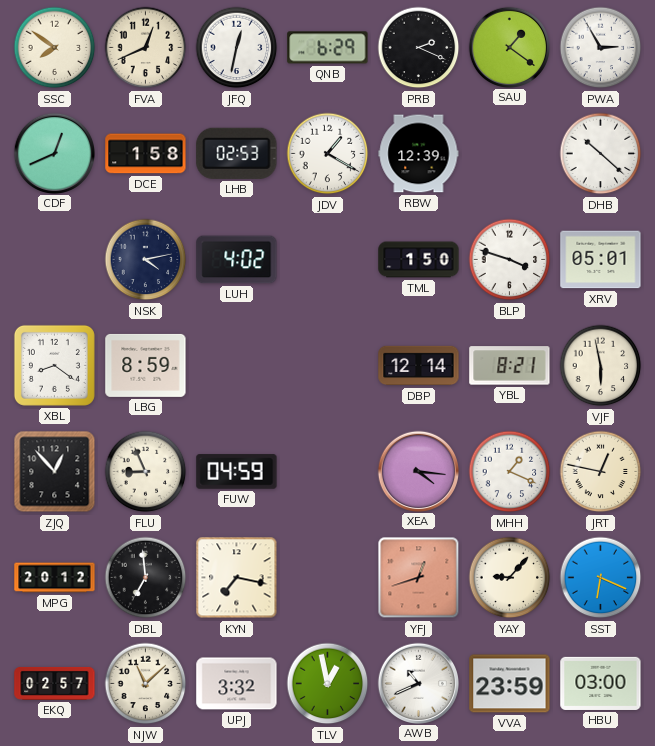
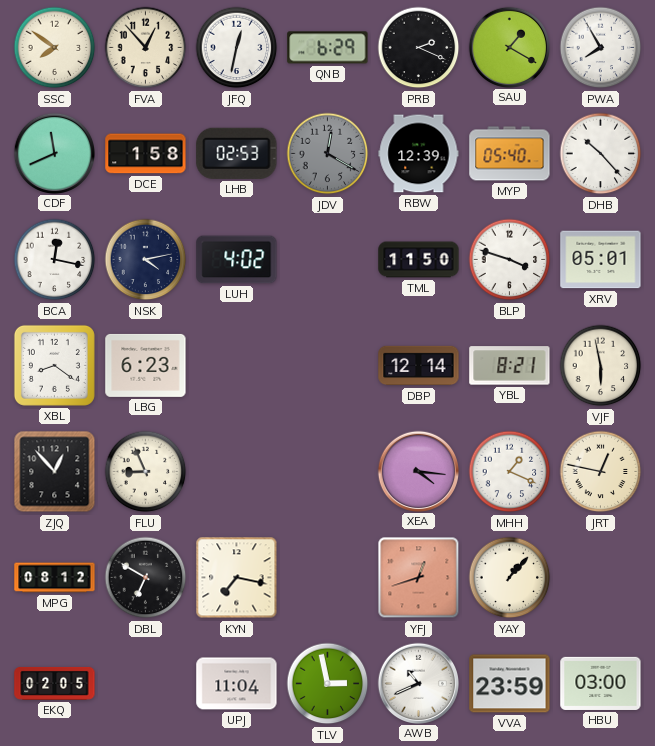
FVA: 12:41 -> 12:53
SAU: 1:21 -> 1:20
PWA: 2:55 -> 7:55
CDF: 12:41 -> 11:41
JDV: 1:20 -> 12:20
JDV dial: white -> grey
MYP: none -> 05:40
DHB: 10:22 -> 10:23
BCA: none -> 12:17
TML: 1:50 -> 11:50
LBG: 8:59 -> 6:23
FUW: 04:59 -> none
MPG: 20:12 -> 08:12
DBL: 6:59 -> 6:50
YAY: 9:07 -> 1:07
SST: 6:19 -> none
EKQ: 02:57 -> 02:05
NJW: 11:08 -> none
UPJ: 3:32 -> 11:04
TLV: 12:58 -> 2:58
